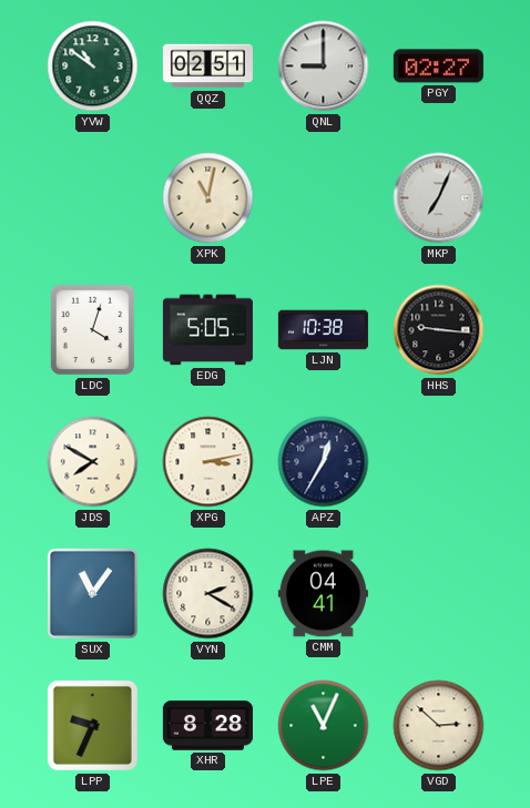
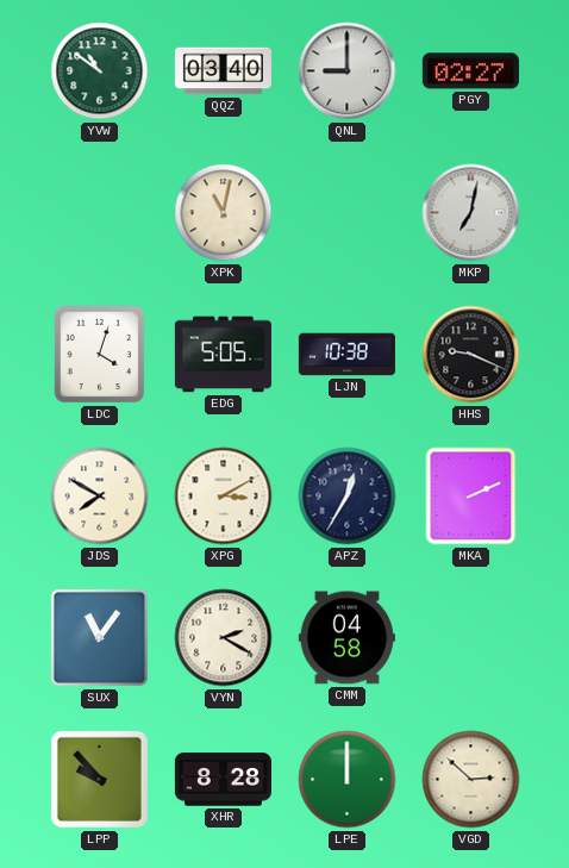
QQZ: 02:51 -> 03:40
MKP: 7:04 -> 7:02
HHS: 9:16 -> 9:19
XPG: 3:13 -> 3:10
MKA: none -> 2:11
CMM: 04:41 -> 04:58
LPP: 9:34 -> 9:53
LPE: 11:04 -> 12:00
